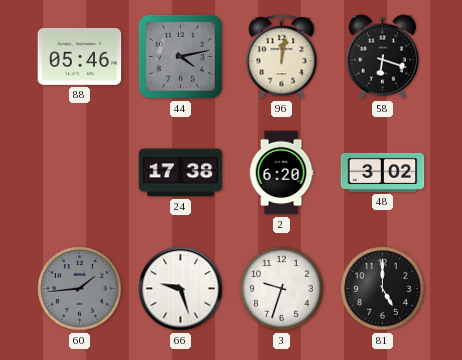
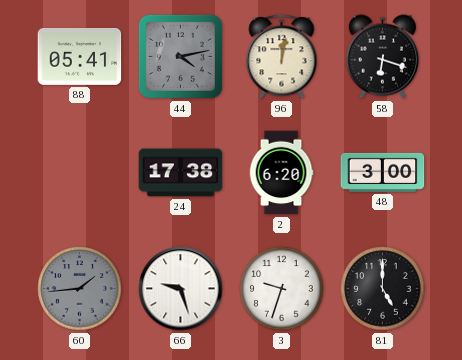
88: 05:46 -> 05:41
48: 3:02 -> 3:00
